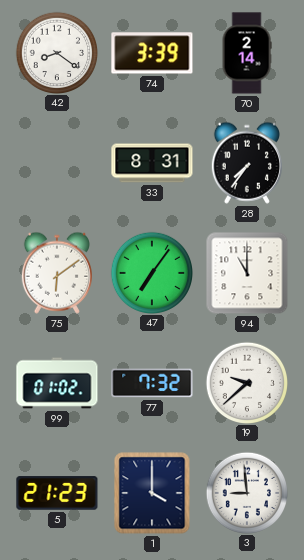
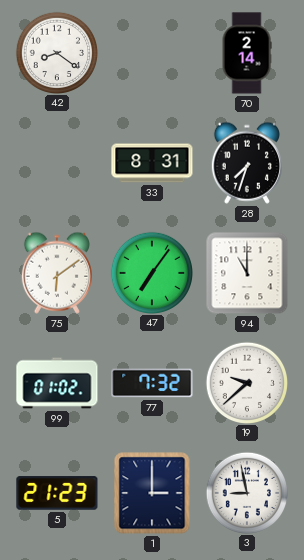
74: 3:39 -> none
28: 7:36 -> 7:33
1: 4:00 -> 3:00
3: 8:59 -> 8:58
